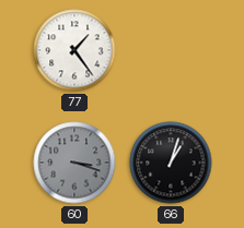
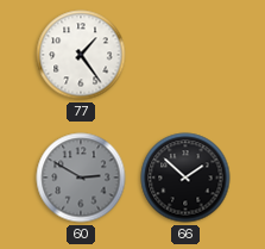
60: 3:18 -> 2:50
66: 1:03 -> 1:52
